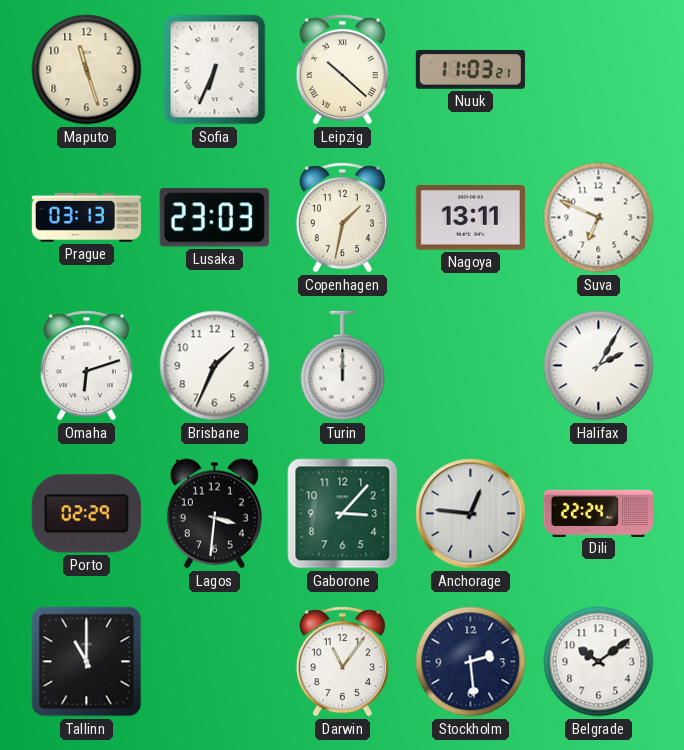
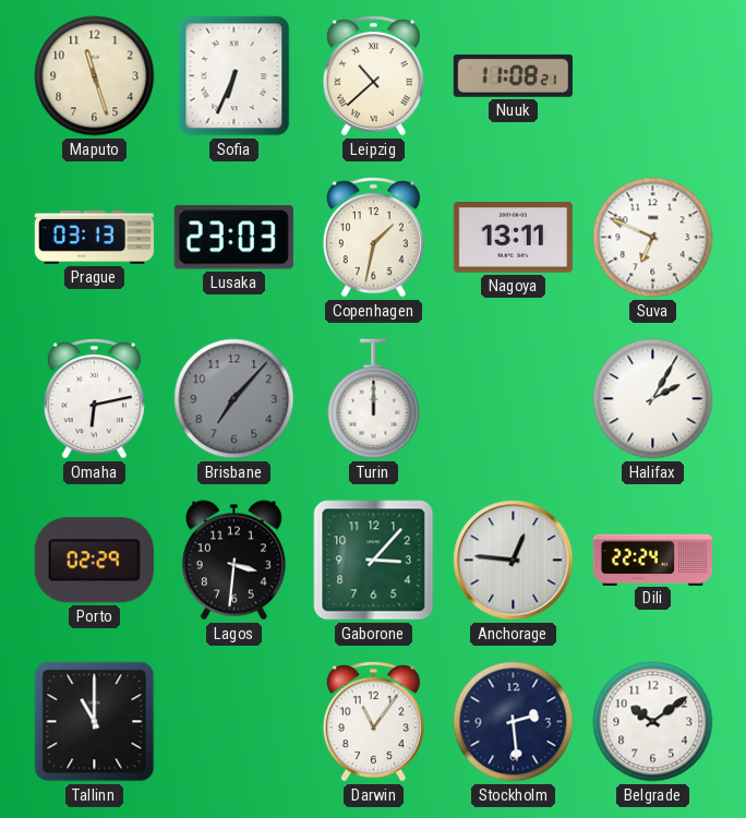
Leipzig: 10:22 -> 10:38
Nuuk: 11:03 -> 11:08
Omaha: 6:12 -> 6:13
Brisbane: 1:34 -> 7:07
Brisbane dial: white -> grey
